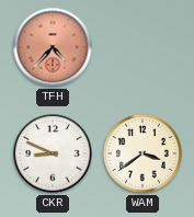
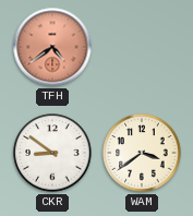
TFH: 4:37 -> 4:39
CKR: 8:49 -> 8:51
